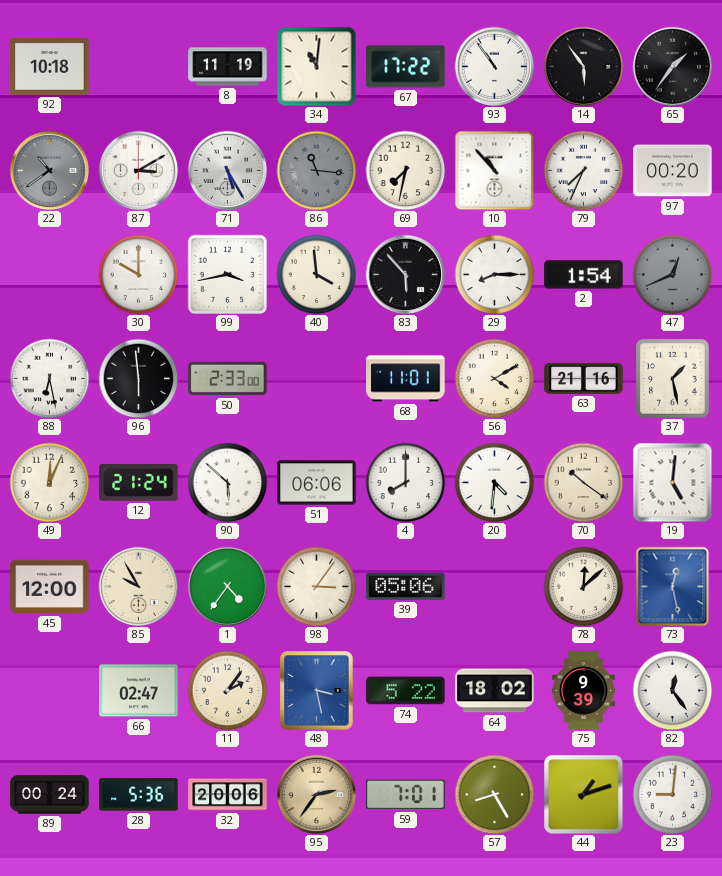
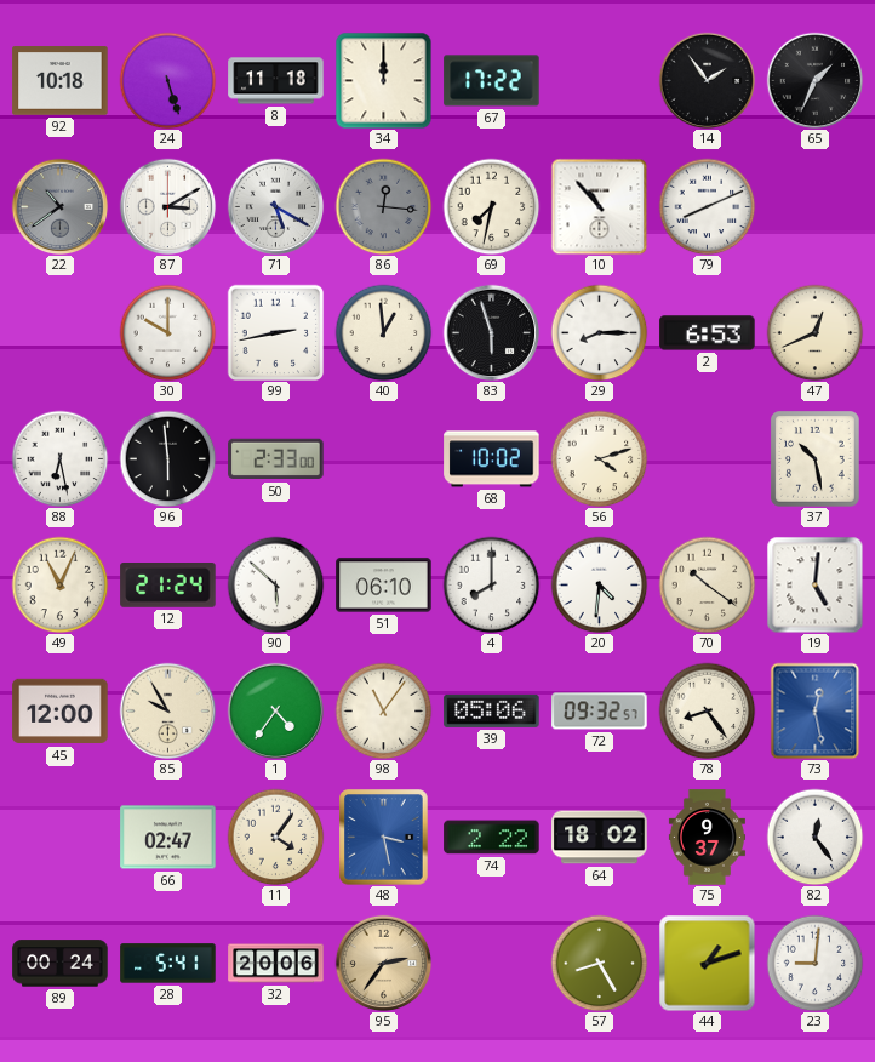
24: none -> 5:27
8: 11:19 -> 11:18
34: 11:01 -> 12:00
93: 10:54 -> none
14: 5:54 -> 1:54
65: 1:36 -> 1:34
71: 5:25 -> 5:20
86: 11:16 -> 12:16
79: 7:34 -> 8:11
97: 00:20 -> none
99: 3:43 -> 2:43
40: 3:59 -> 12:59
83: 5:53 -> 5:57
2: 1:54 -> 6:53
47 dial: grey -> cream
68: 11:01 -> 10:02
56: 4:10 -> 4:12
63: 21:16 -> none
37: 1:28 -> 10:28
49: 12:04 -> 11:04
51: 06:06 -> 06:10
98: 3:06 -> 11:06
72: none -> 09:32
78: 12:08 -> 8:24
11: 2:06 -> 4:06
74: 5:22 -> 2:22
75: 9:39 -> 9:37
28: 5:36 -> 5:41
59: 7:01 -> none
